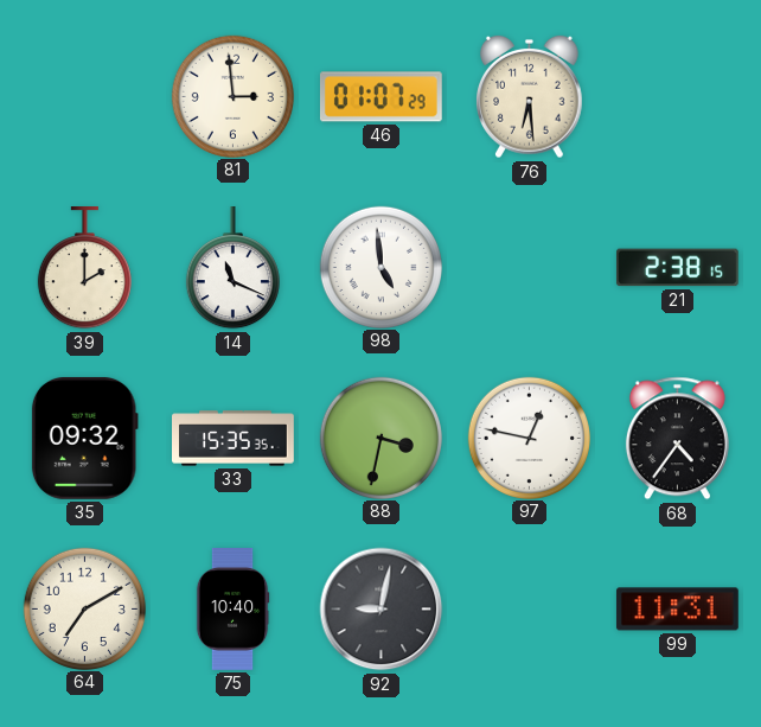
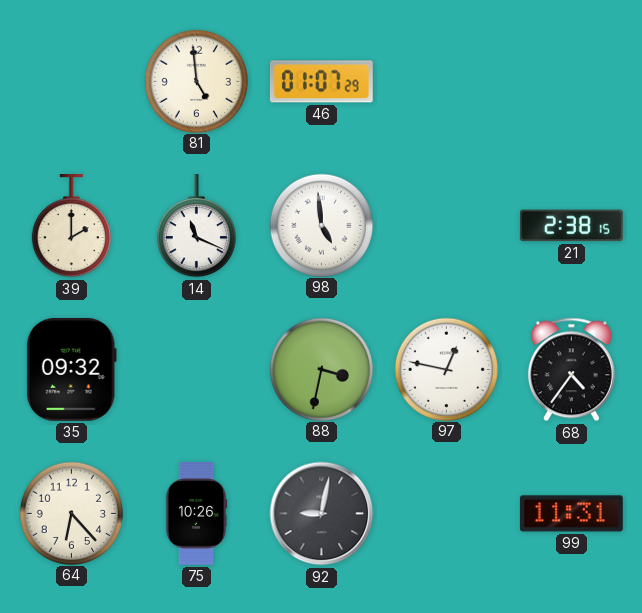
81: 2:59 -> 4:59
76: 6:29 -> none
33: 15:35 -> none
64: 7:10 -> 6:23
75: 10:40 -> 10:26
